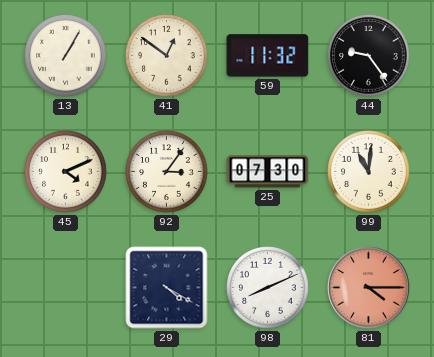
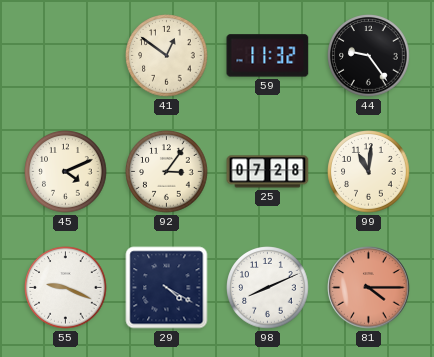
13: 1:05 -> none
25: 07:30 -> 07:28
55: none -> 9:19
